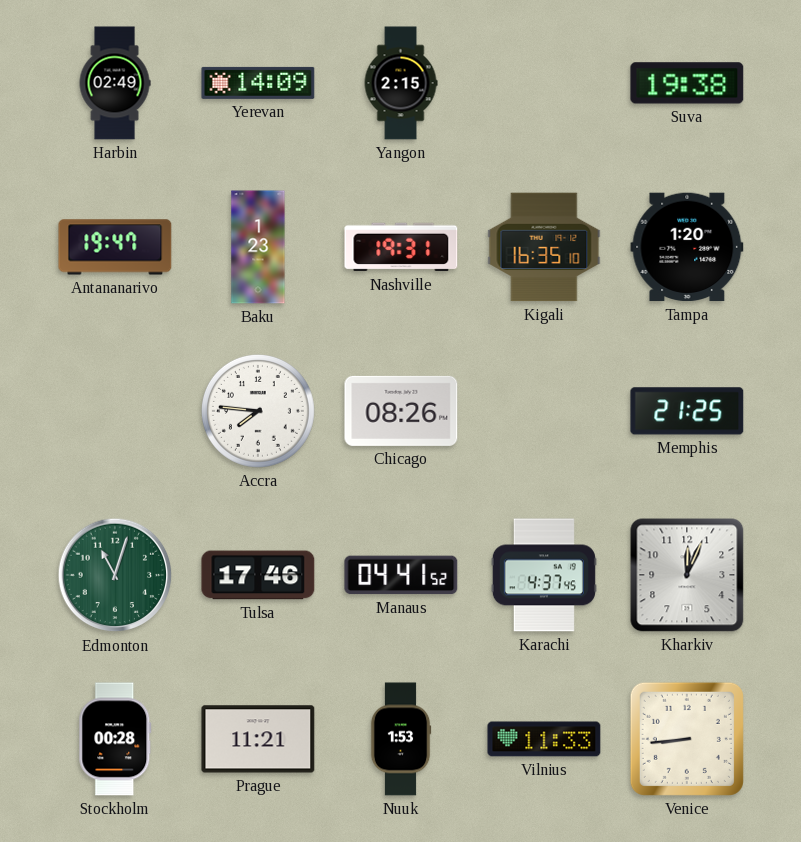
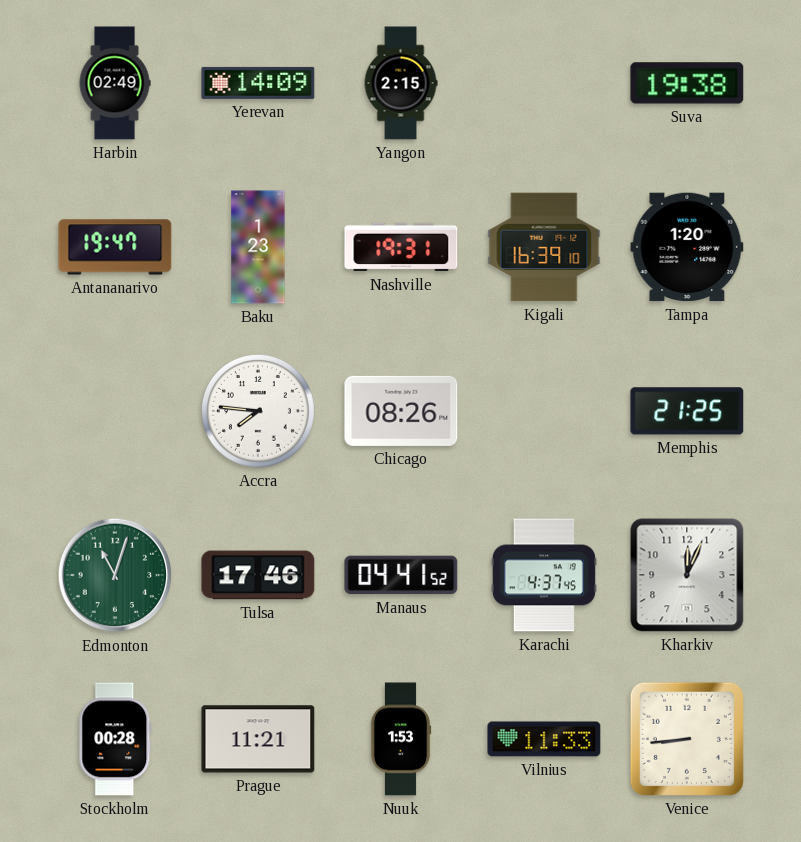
Kigali: 16:35 -> 16:39
